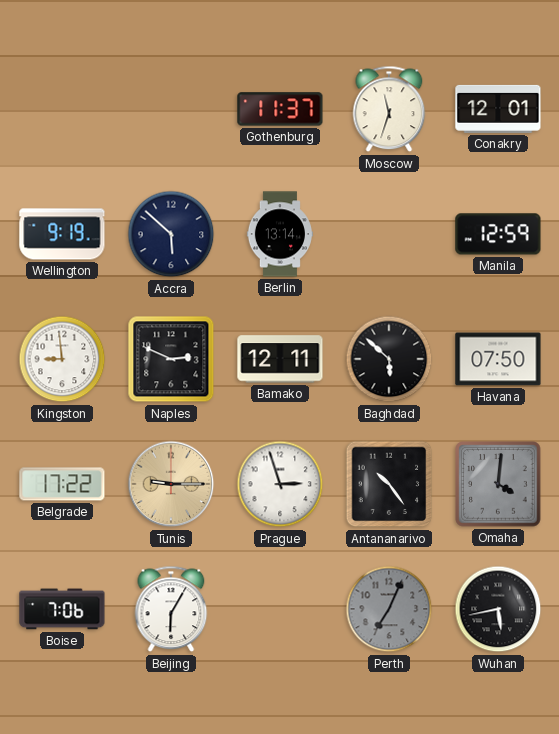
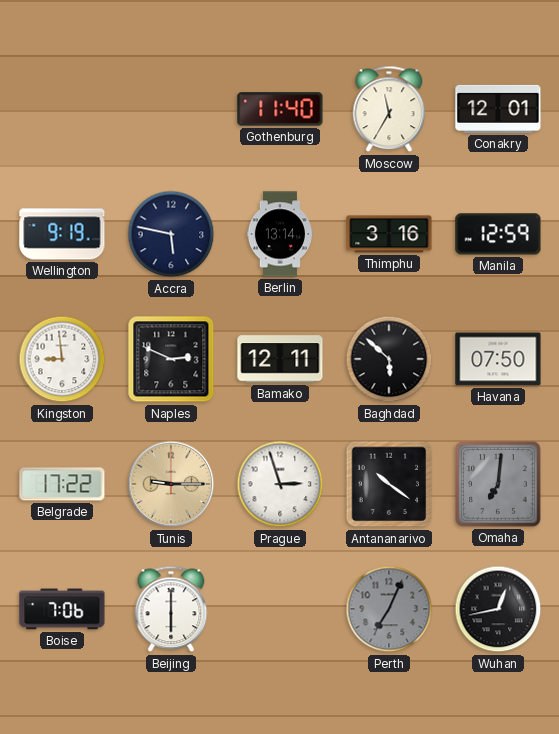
Gothenburg: 11:37 -> 11:40
Moscow: 11:33 -> 11:35
Accra: 5:52 -> 5:47
Thimphu: none -> 3:16
Antananarivo: 10:24 -> 10:21
Omaha: 4:01 -> 7:01
Beijing: 6:05 -> 6:00
Wuhan: 5:43 -> 12:43
